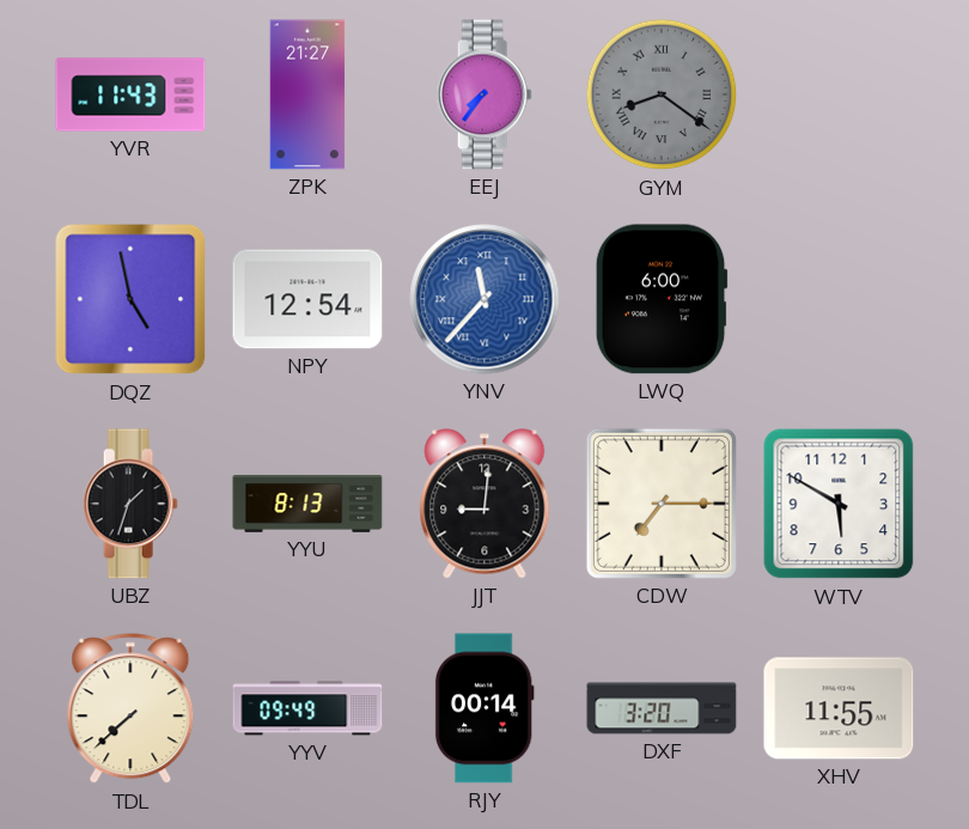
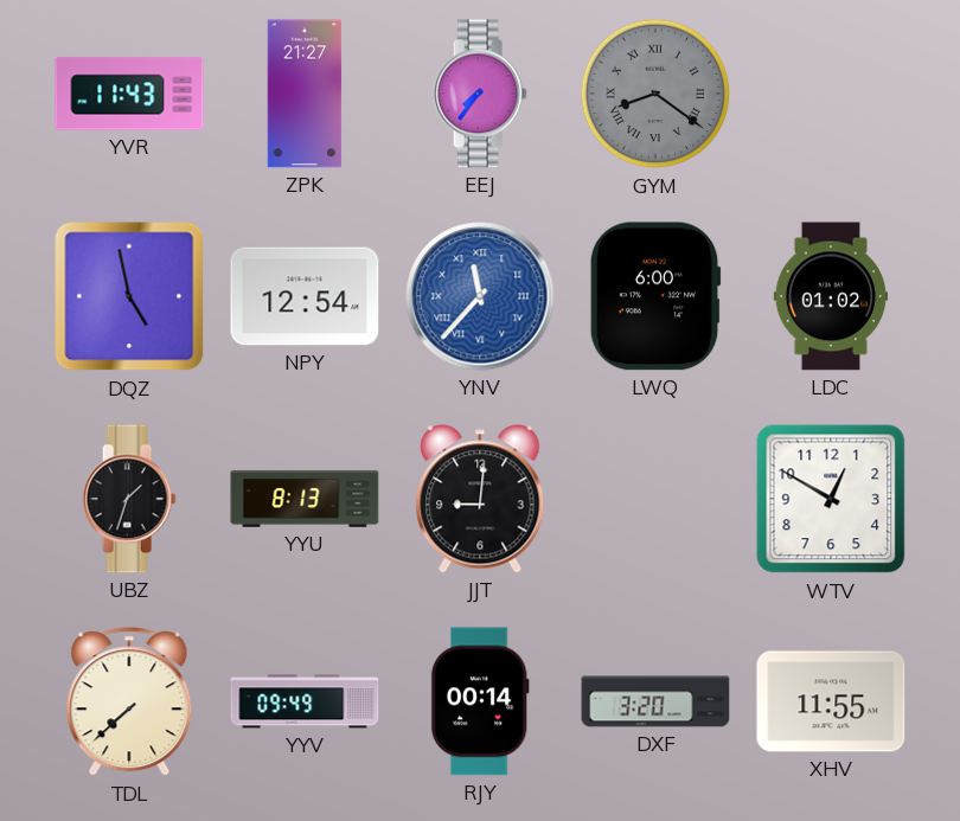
LDC: none -> 01:02
CDW: 7:15 -> none
WTV: 5:50 -> 12:50
